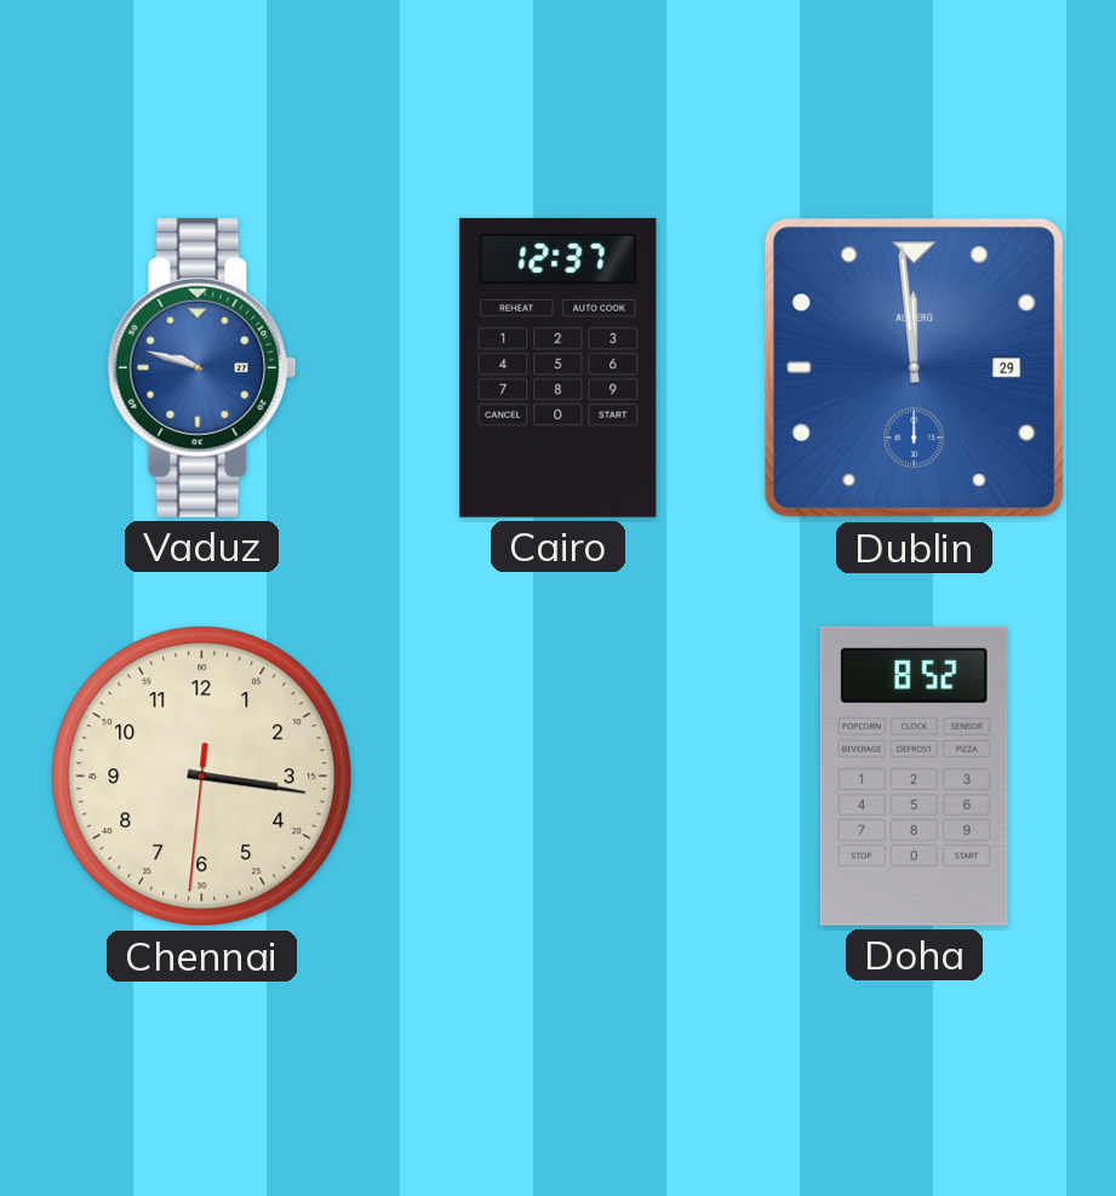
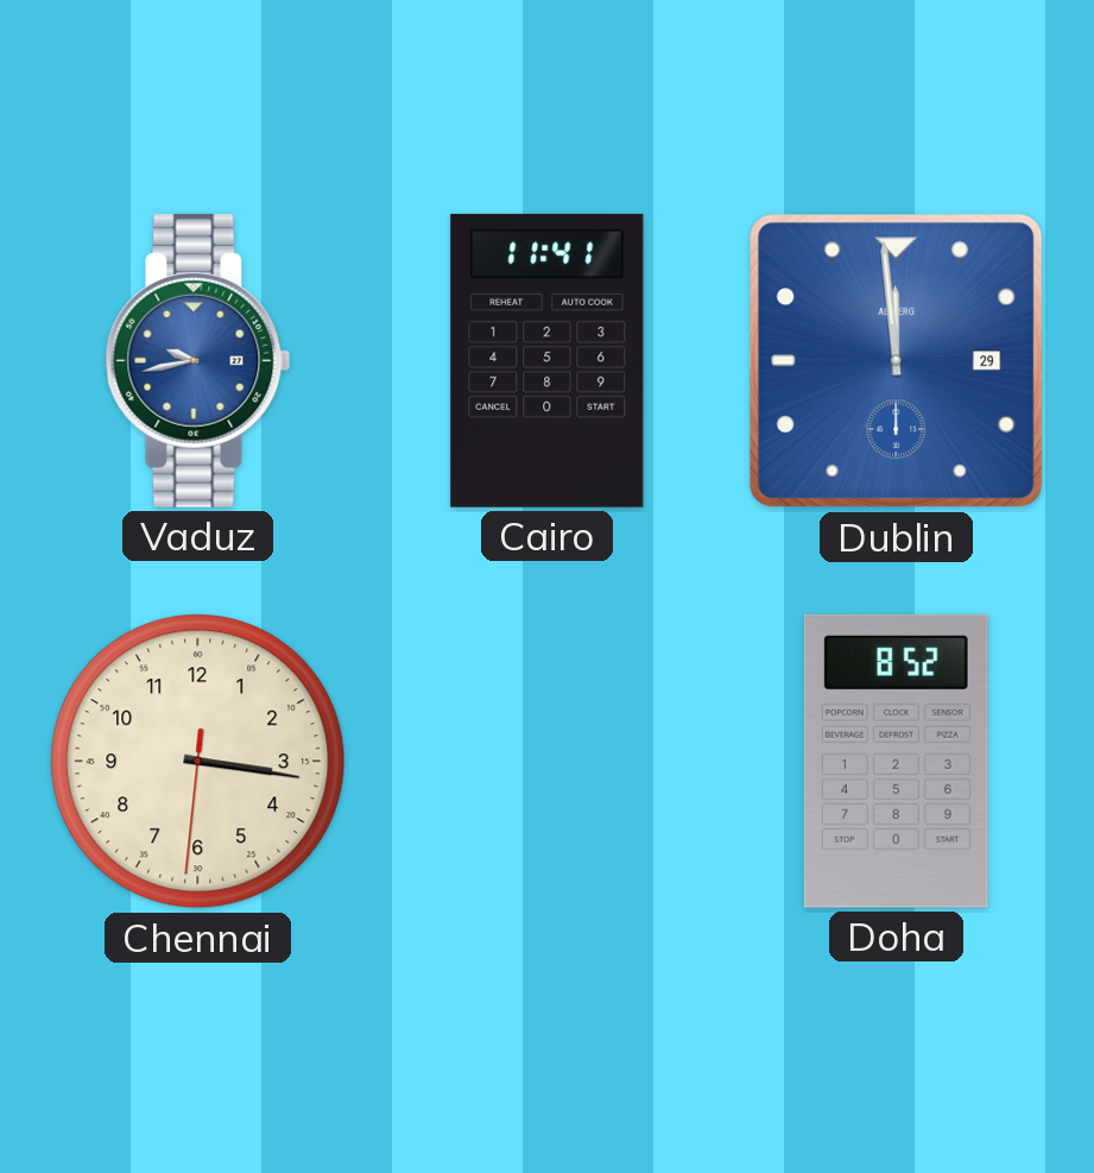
Vaduz: 9:48 -> 9:43
Cairo: 12:37 -> 11:41
